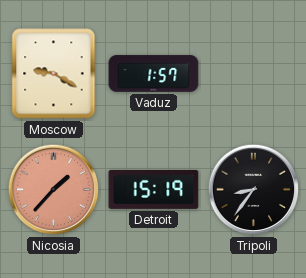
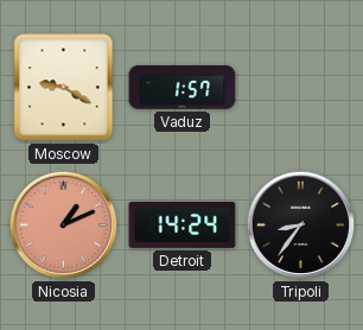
Nicosia: 1:37 -> 1:11
Detroit: 15:19 -> 14:24
